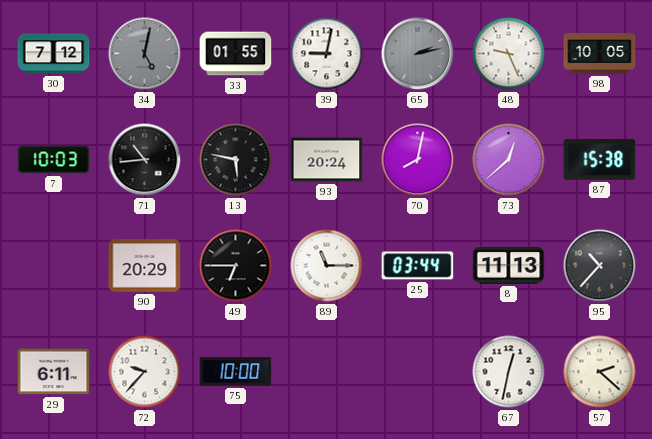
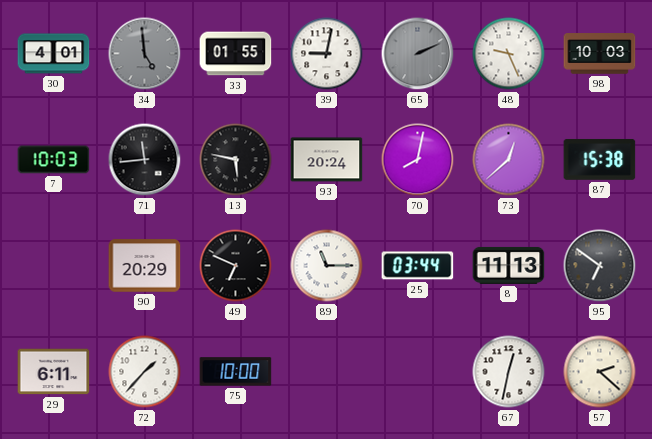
30: 7:12 -> 4:01
34: 5:02 -> 4:59
65: 2:13 -> 2:11
98: 10:05 -> 10:03
71: 10:44 -> 11:44
49: 6:45 -> 6:49
95: 10:37 -> 6:51
72: 9:37 -> 1:37
